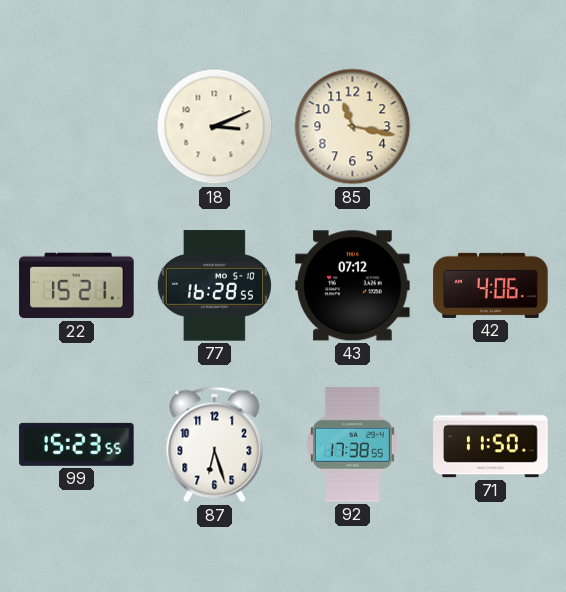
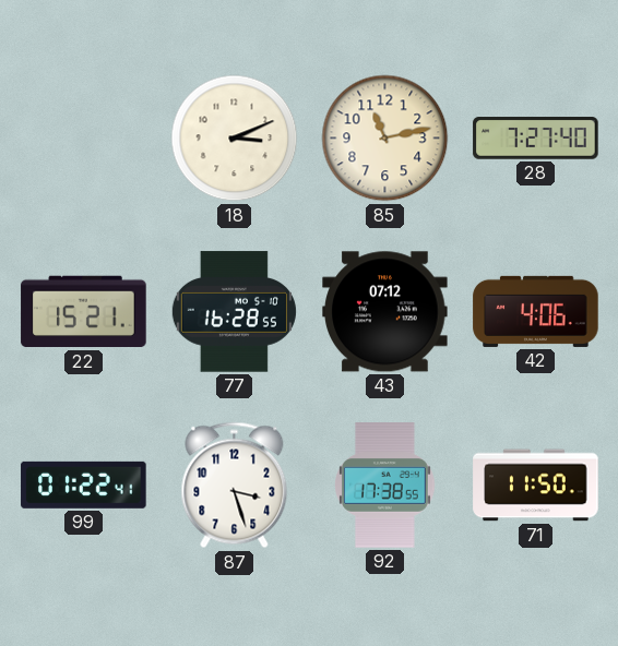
85: 11:17 -> 11:13
28: none -> 7:27
99: 15:23 -> 01:22
87: 6:27 -> 3:27
